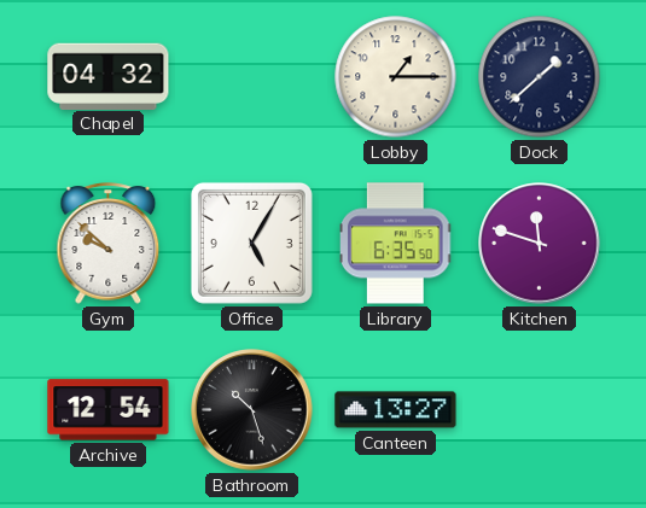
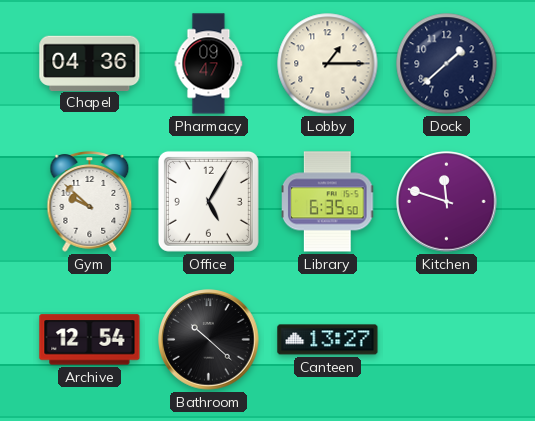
Chapel: 04:32 -> 04:36
Pharmacy: none -> 09:47
Bathroom: 10:27 -> 10:22
